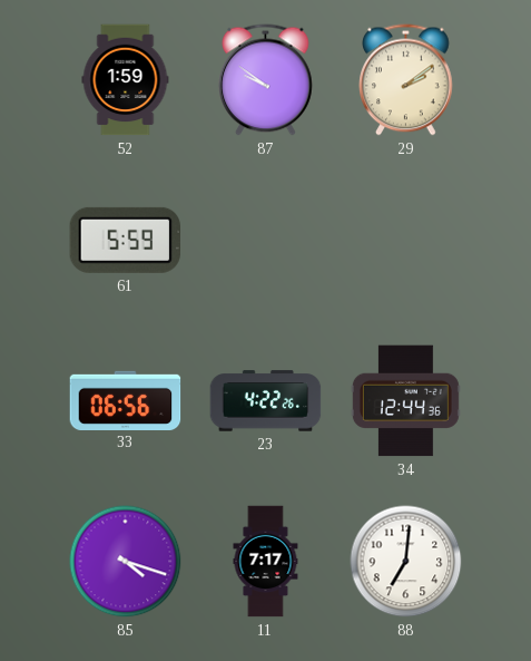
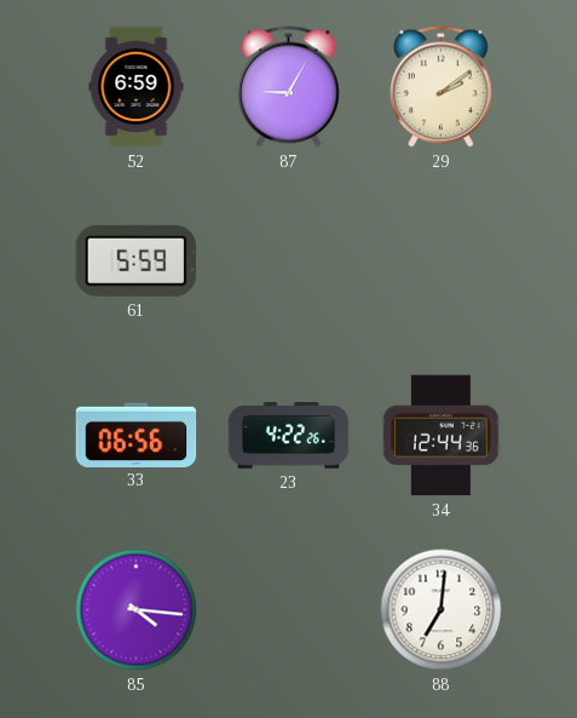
52: 1:59 -> 6:59
87: 9:51 -> 9:05
85: 4:18 -> 4:16
11: 7:17 -> none
